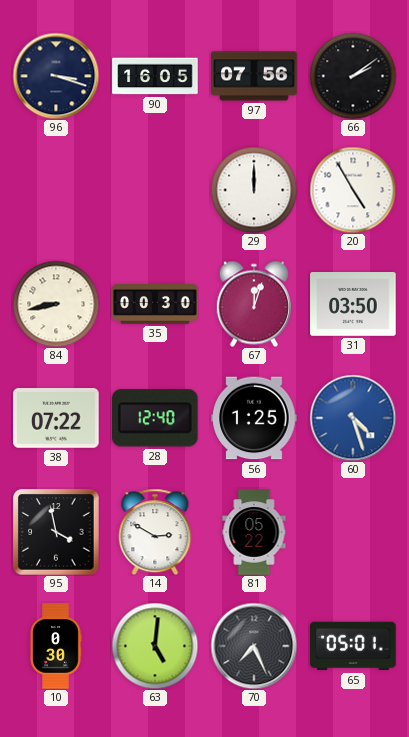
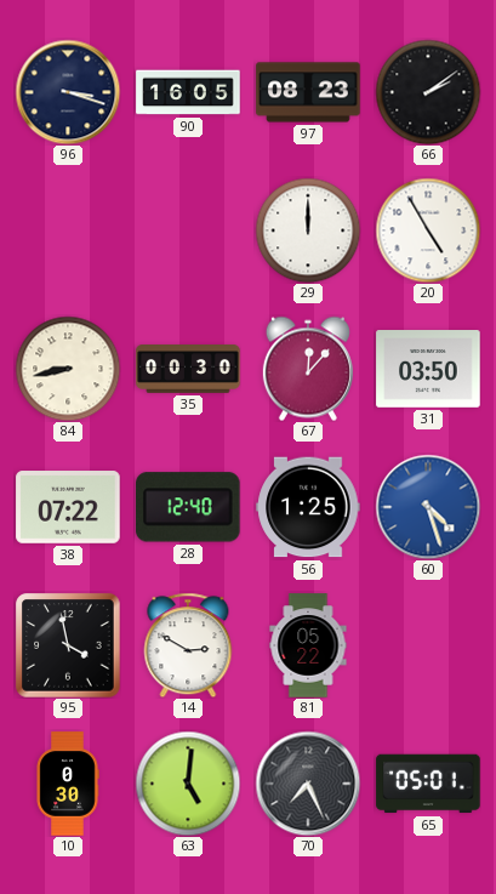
97: 07:56 -> 08:23
67: 12:03 -> 12:07
